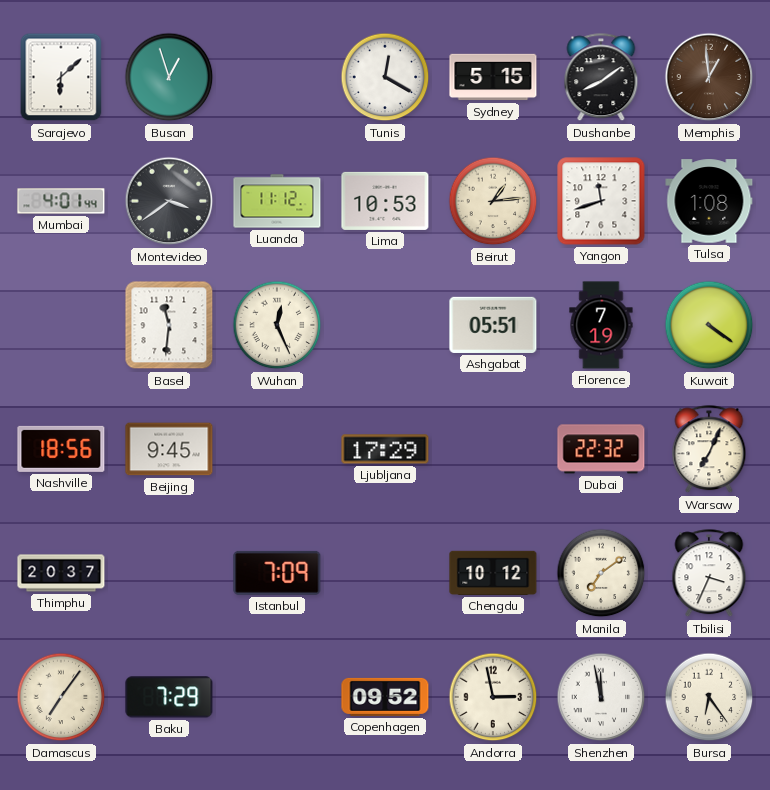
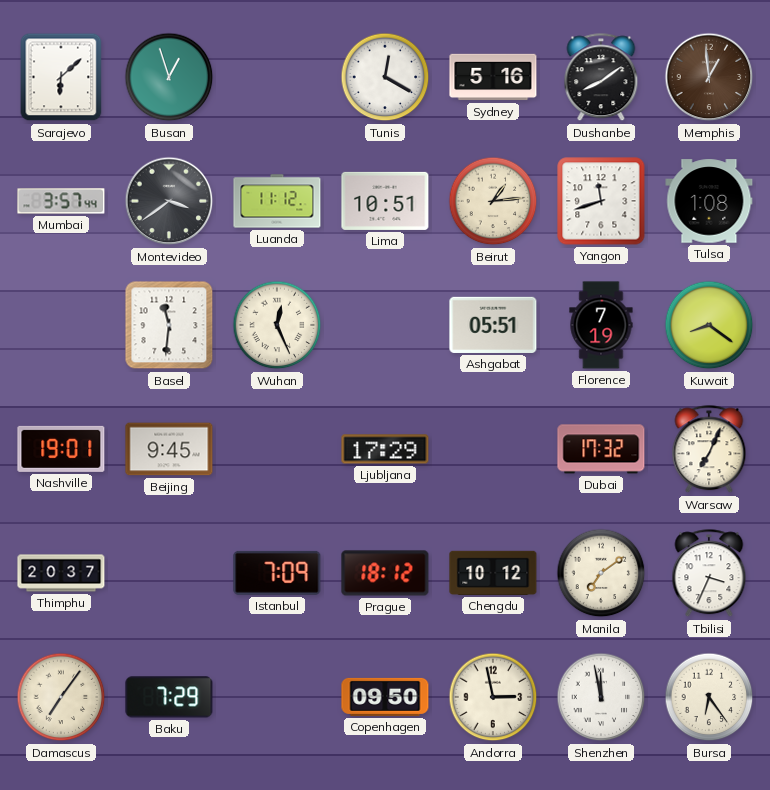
Sydney: 5:15 -> 5:16
Mumbai: 4:01 -> 3:57
Lima: 10:53 -> 10:51
Kuwait: 4:21 -> 8:21
Nashville: 18:56 -> 19:01
Dubai: 22:32 -> 17:32
Prague: none -> 18:12
Copenhagen: 09:52 -> 09:50
